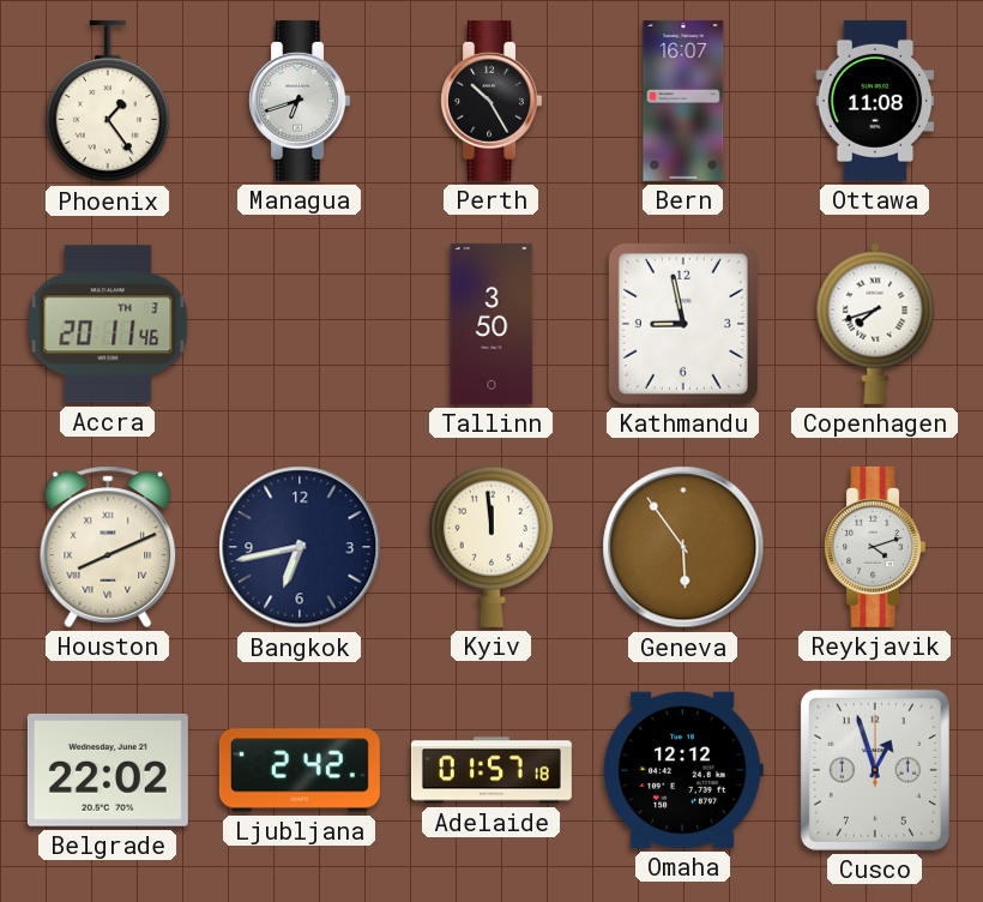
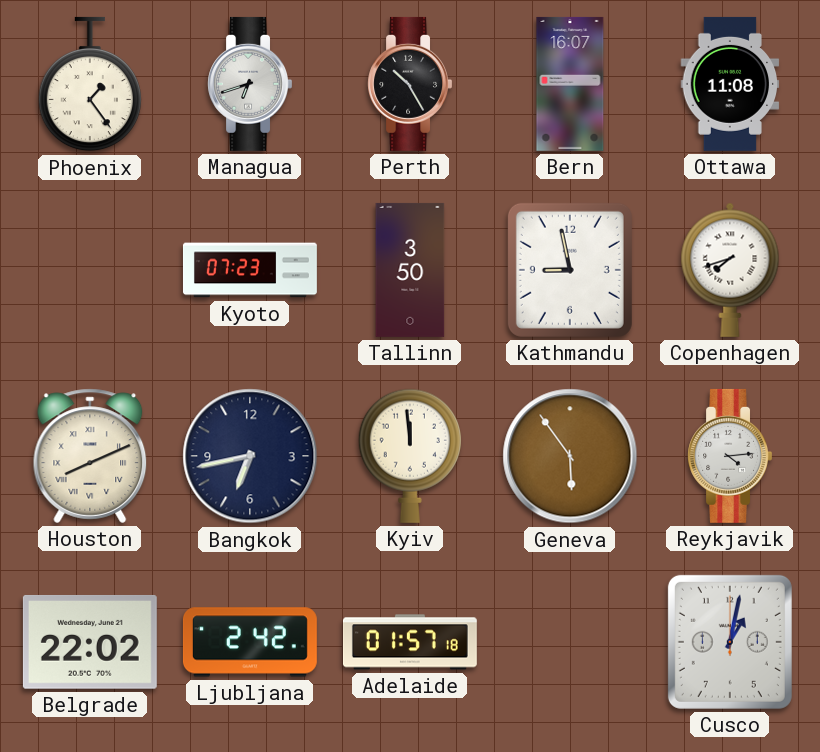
Accra: 20:11 -> none
Kyoto: none -> 07:23
Reykjavik: 4:12 -> 4:14
Omaha: 12:12 -> none
Cusco: 12:57 -> 1:02
